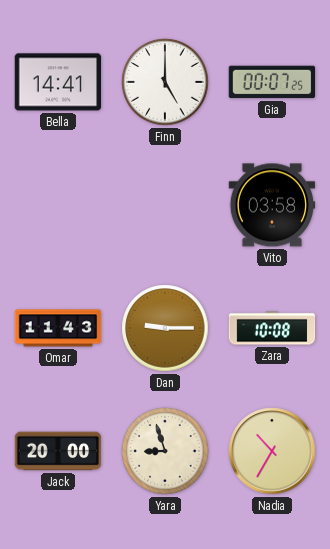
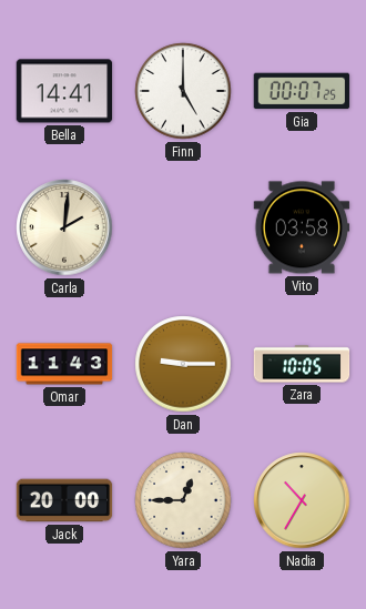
Carla: none -> 2:01
Zara: 10:08 -> 10:05
Yara: 8:57 -> 12:45
